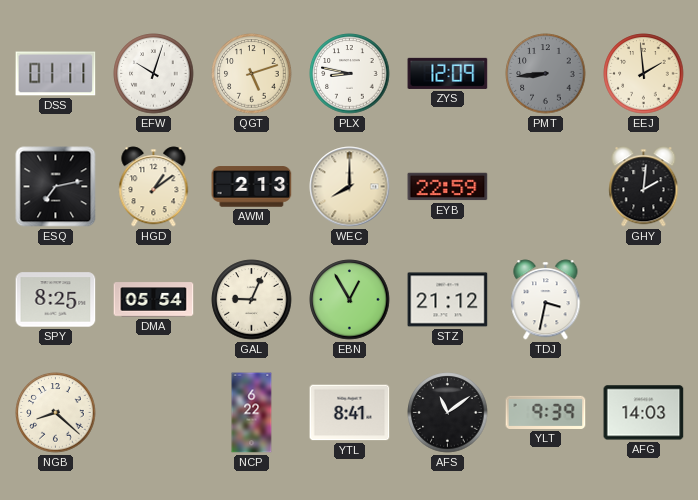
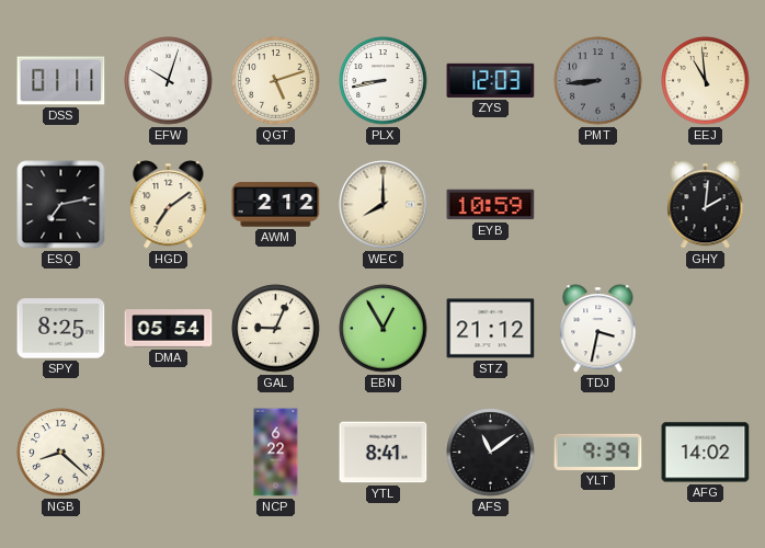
PLX: 8:47 -> 8:43
ZYS: 12:09 -> 12:03
EEJ: 1:59 -> 10:59
HGD: 1:09 -> 7:09
AWM: 2:13 -> 2:12
EYB: 22:59 -> 10:59
AFG: 14:03 -> 14:02
